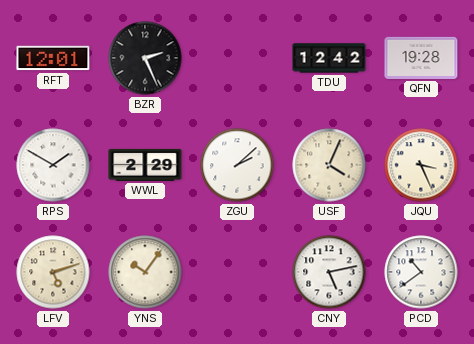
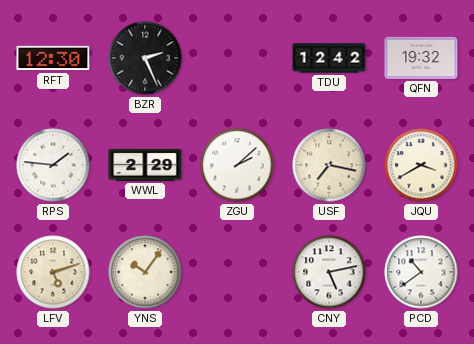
RFT: 12:01 -> 12:30
QFN: 19:28 -> 19:32
RPS: 1:50 -> 1:46
USF: 4:04 -> 7:17
JQU: 3:26 -> 3:40
